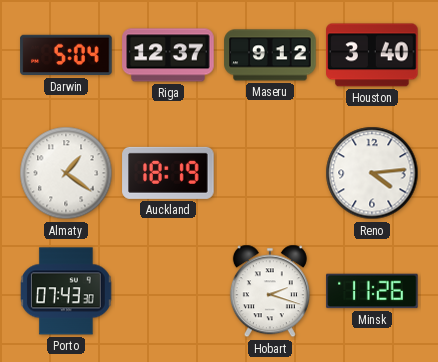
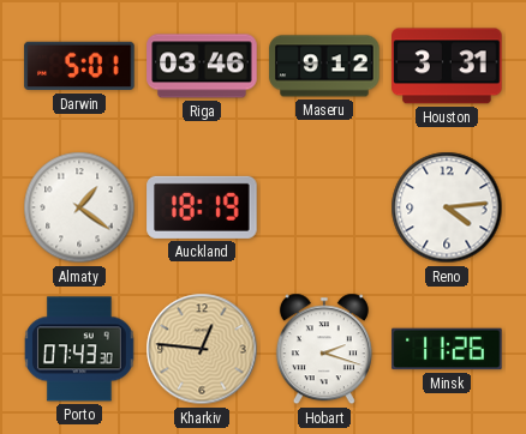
Darwin: 5:04 -> 5:01
Riga: 12:37 -> 03:46
Houston: 3:40 -> 3:31
Kharkiv: none -> 12:46
